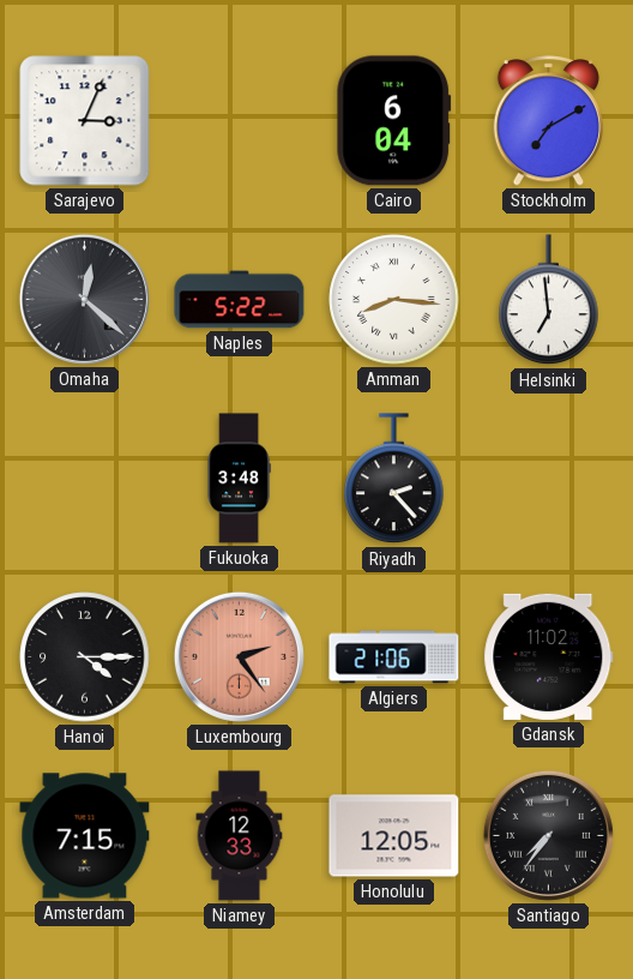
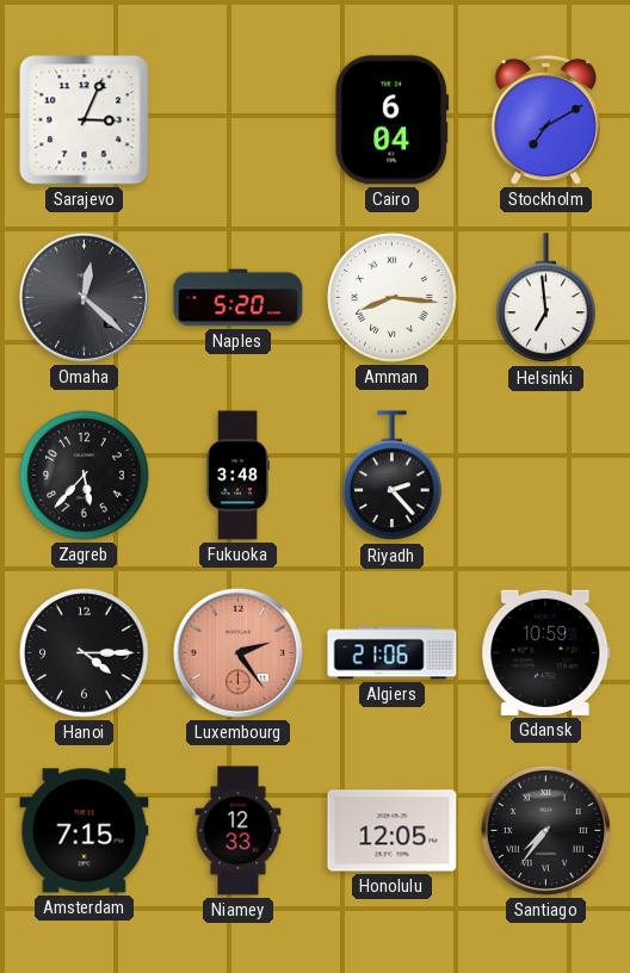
Naples: 5:22 -> 5:20
Zagreb: none -> 5:37
Gdansk: 11:02 -> 10:59
